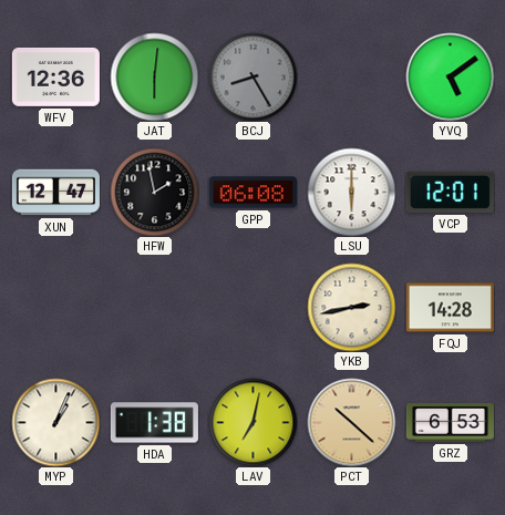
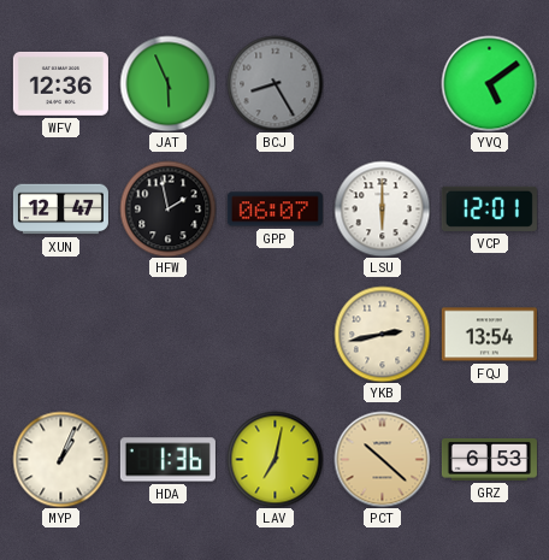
JAT: 6:01 -> 5:56
GPP: 06:08 -> 06:07
FQJ: 14:28 -> 13:54
HDA: 1:38 -> 1:36
